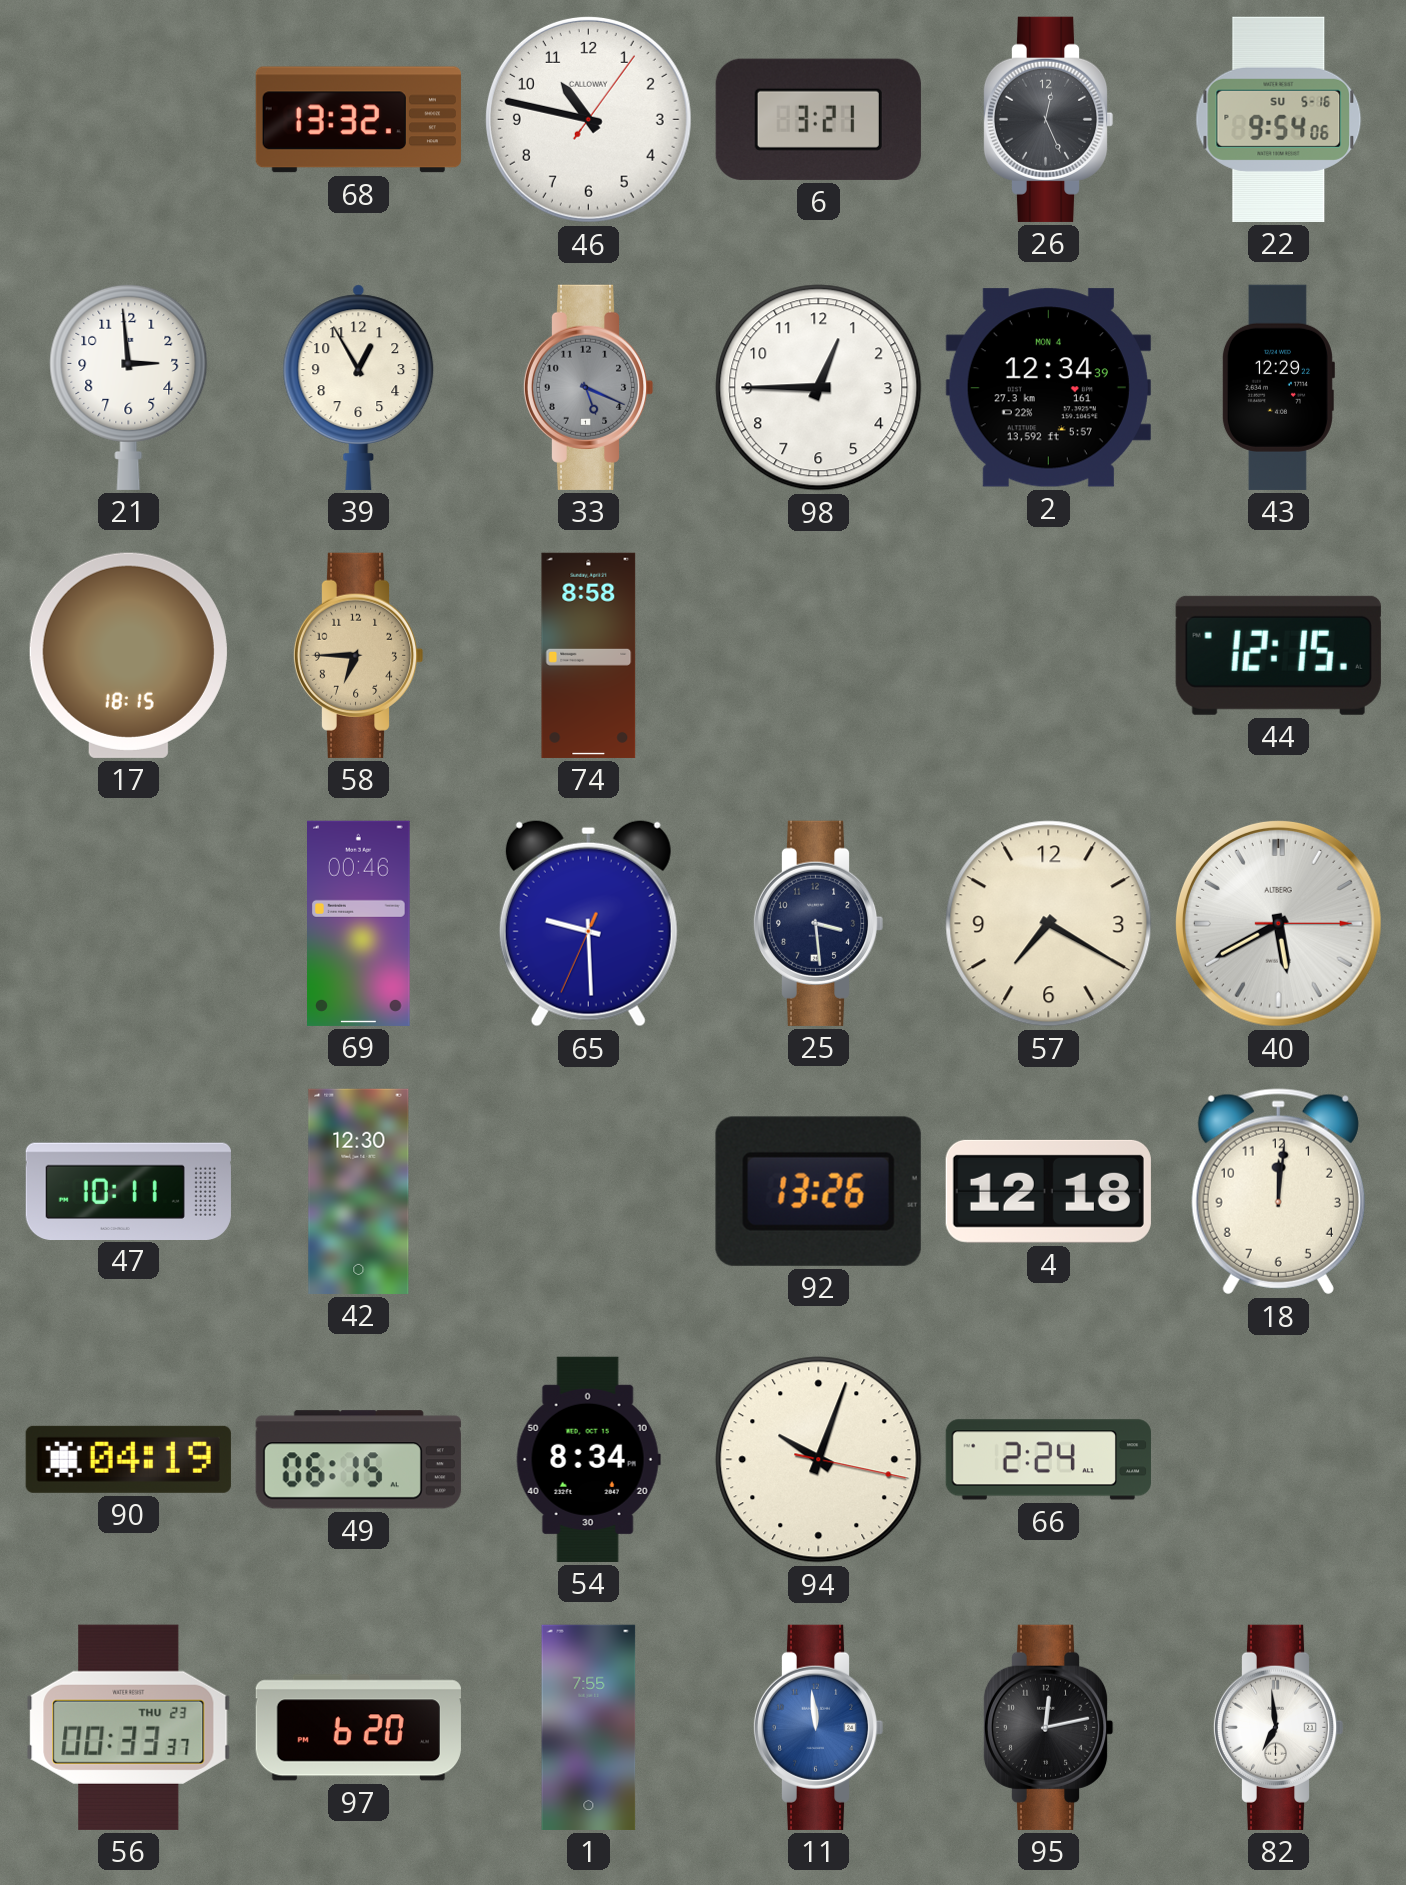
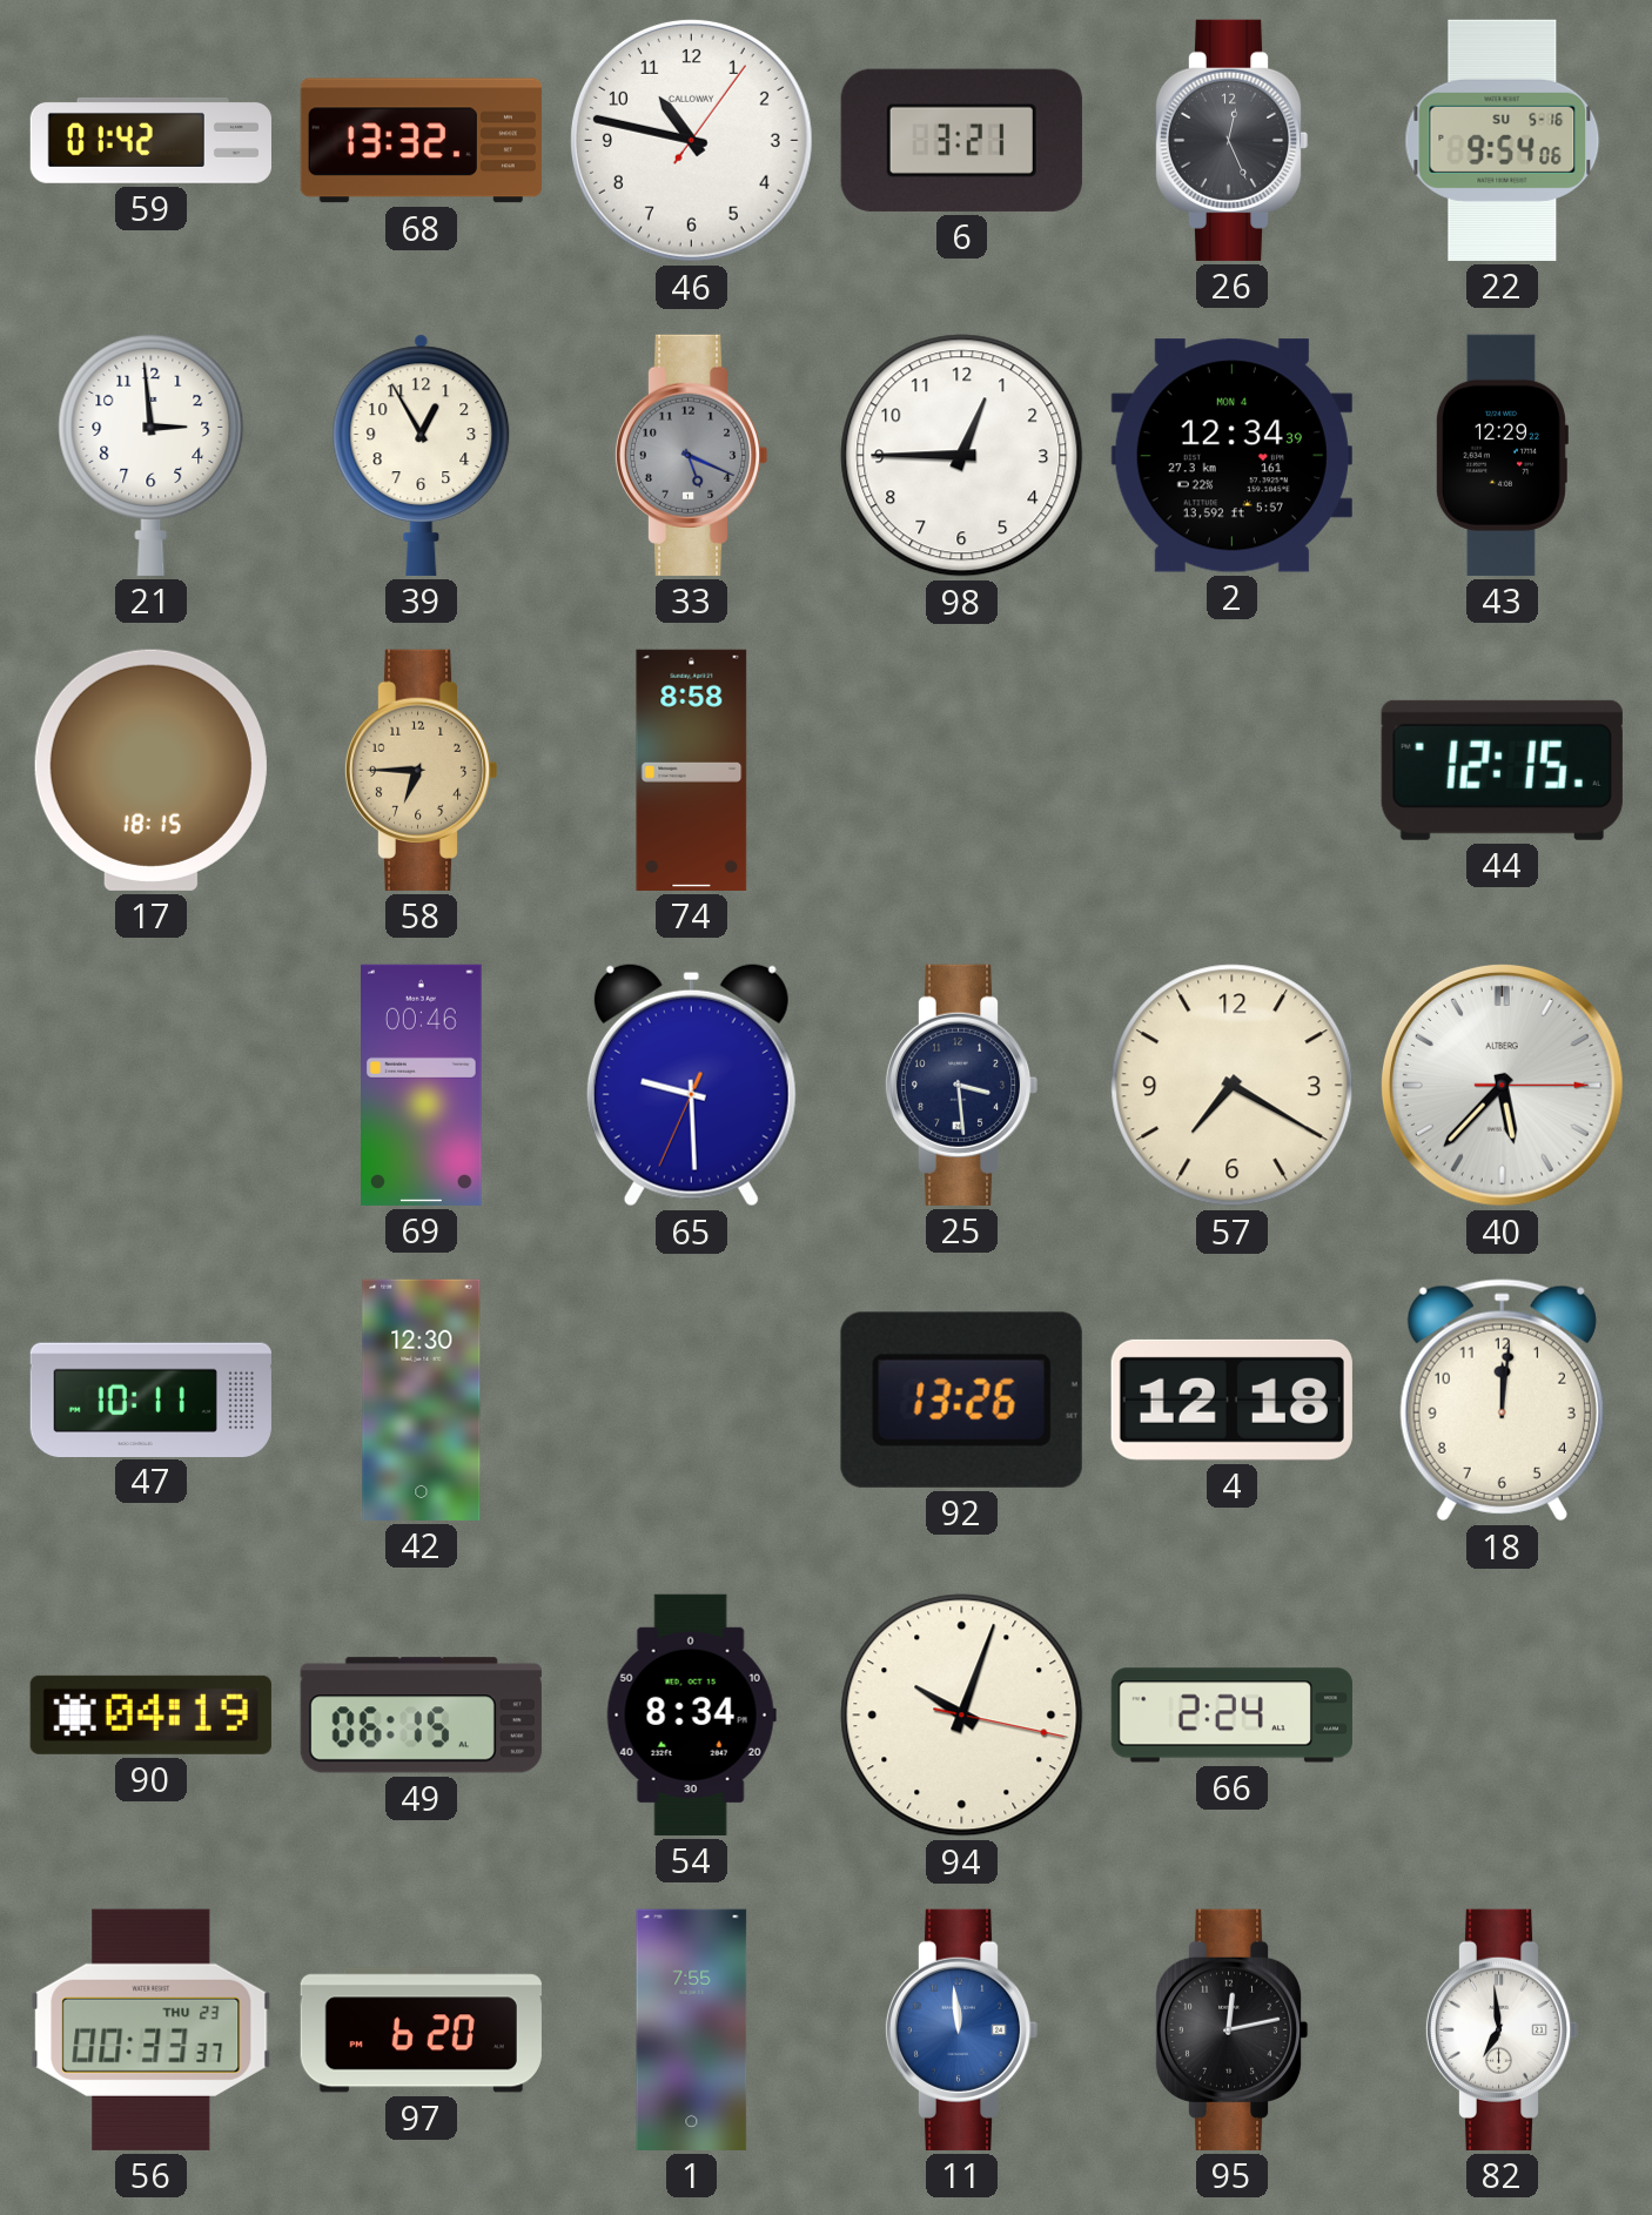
59: none -> 01:42
40: 5:40 -> 5:37
